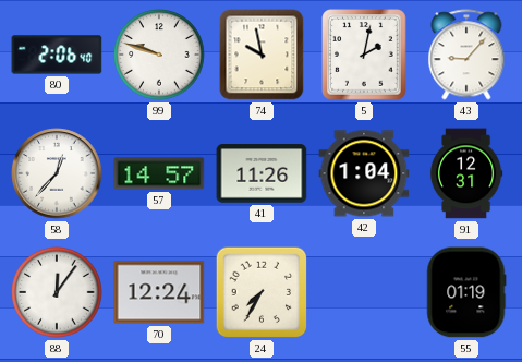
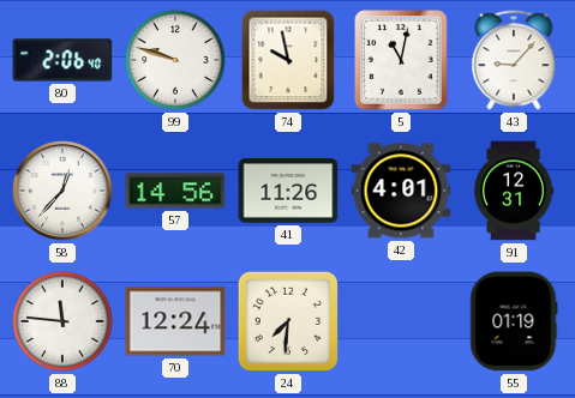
5: 2:02 -> 11:02
57: 14:57 -> 14:56
42: 1:04 -> 4:01
88: 12:06 -> 11:46
24: 7:35 -> 7:31
